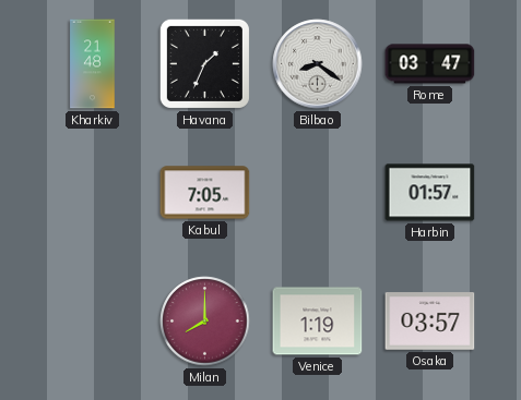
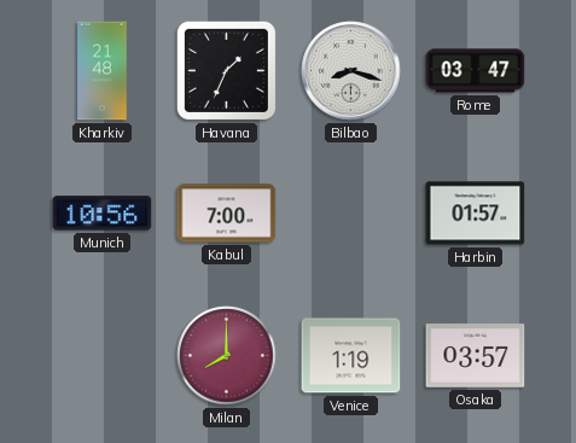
Bilbao: 8:21 -> 8:18
Munich: none -> 10:56
Kabul: 7:05 -> 7:00
